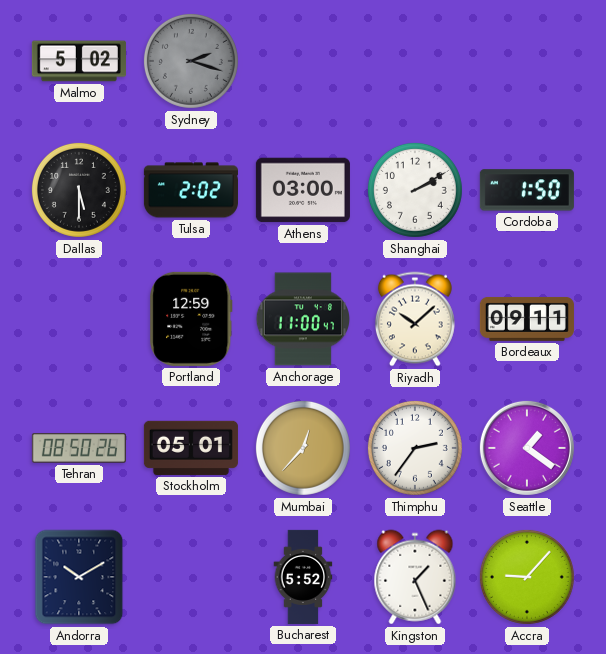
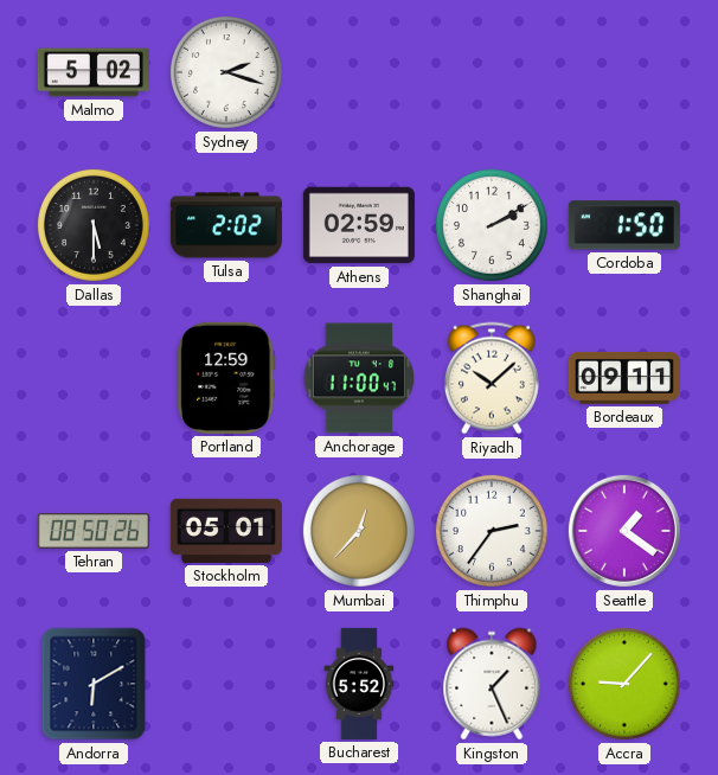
Sydney dial: grey -> white
Athens: 03:00 -> 02:59
Andorra: 10:10 -> 6:10
